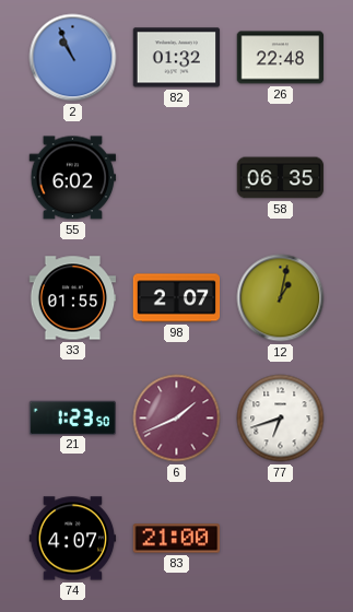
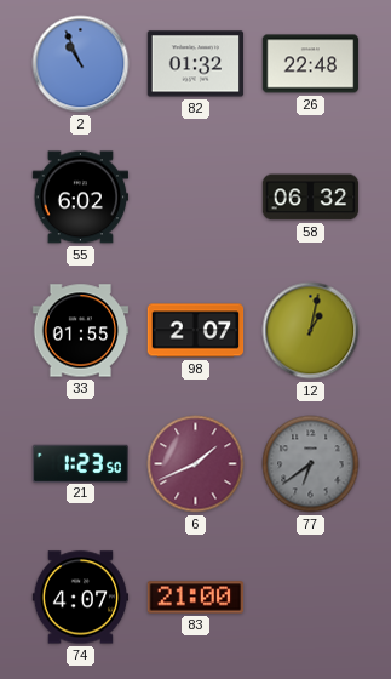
58: 06:35 -> 06:32
77: 6:42 -> 6:39
77 dial: white -> grey
